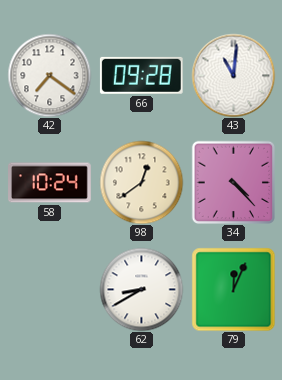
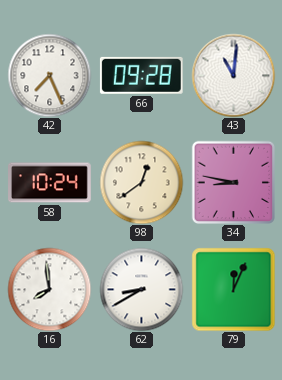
42: 7:21 -> 7:26
34: 4:23 -> 8:47
16: none -> 7:59
